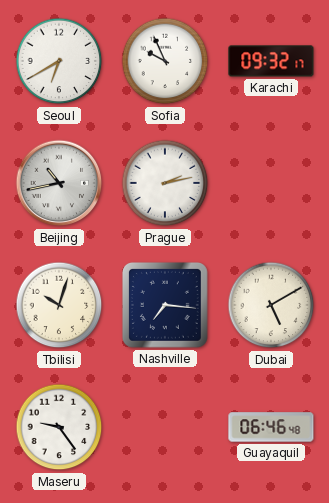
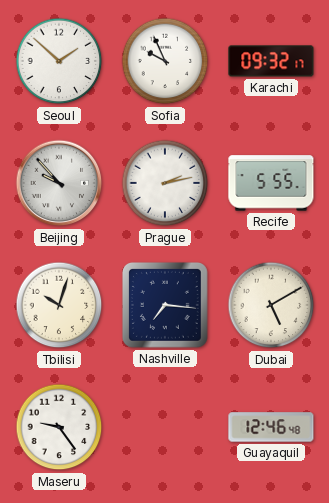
Seoul: 6:40 -> 1:52
Beijing: 10:43 -> 9:53
Recife: none -> 5:55
Guayaquil: 06:46 -> 12:46
